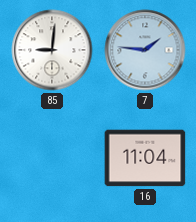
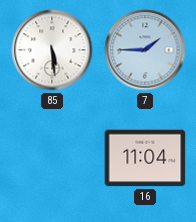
85: 9:01 -> 5:29
7: 1:46 -> 1:45
